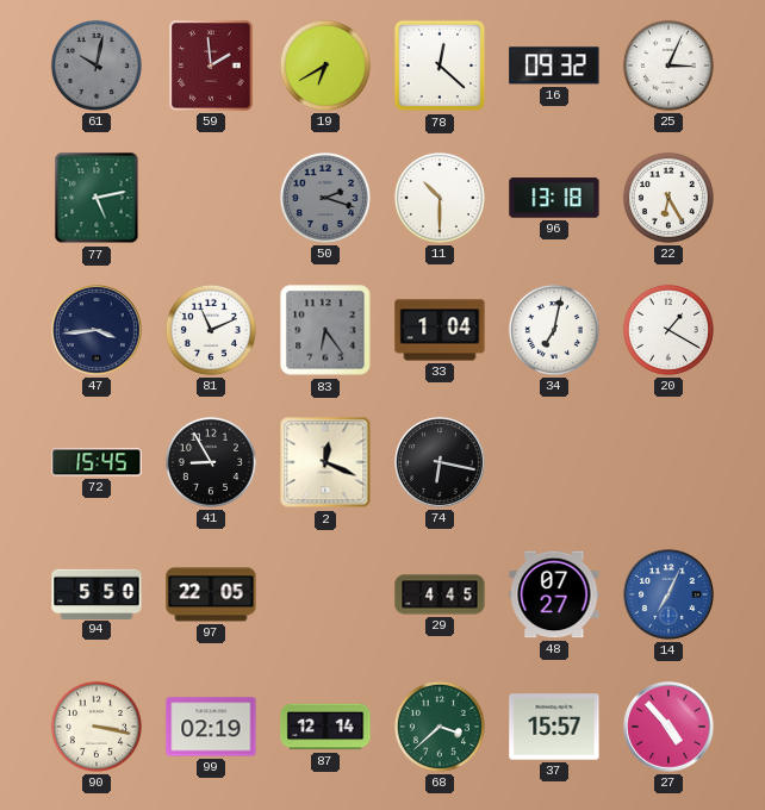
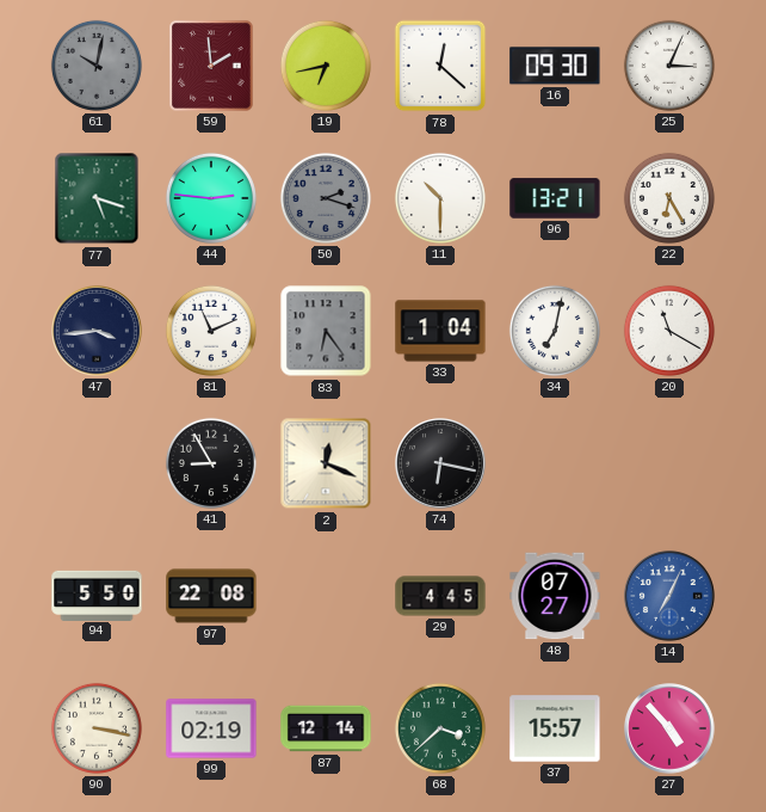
19: 6:40 -> 6:43
16: 09:32 -> 09:30
77: 5:13 -> 5:18
44: none -> 2:46
96: 13:18 -> 13:21
20: 1:20 -> 11:20
72: 15:45 -> none
97: 22:05 -> 22:08
